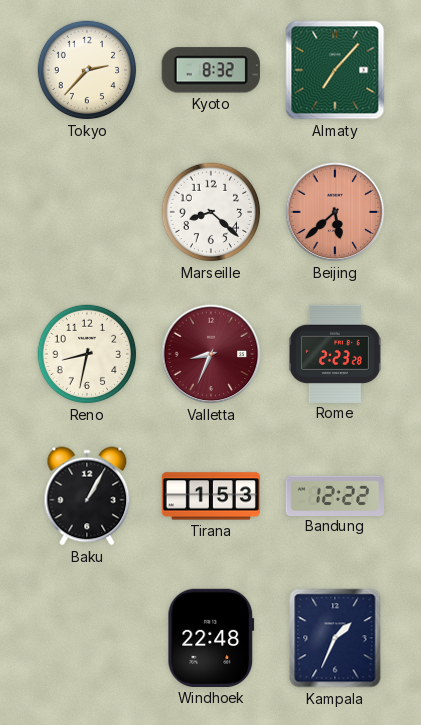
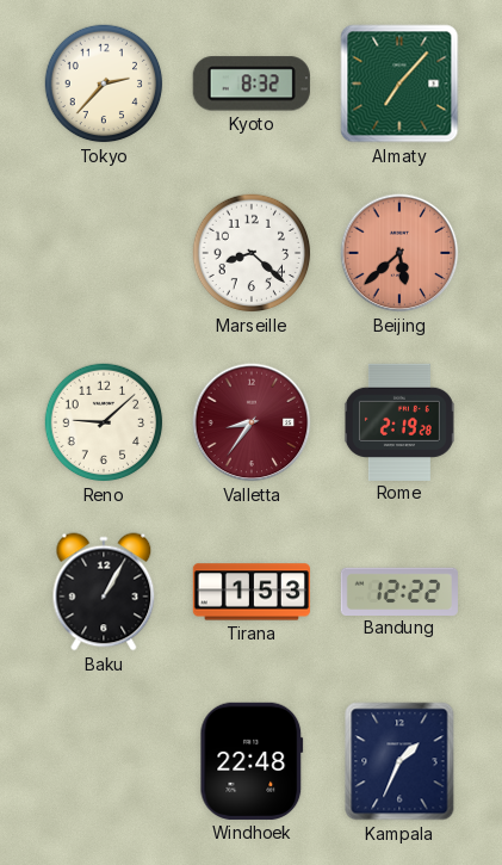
Reno: 8:32 -> 9:08
Valletta: 8:34 -> 8:36
Rome: 2:23 -> 2:19
